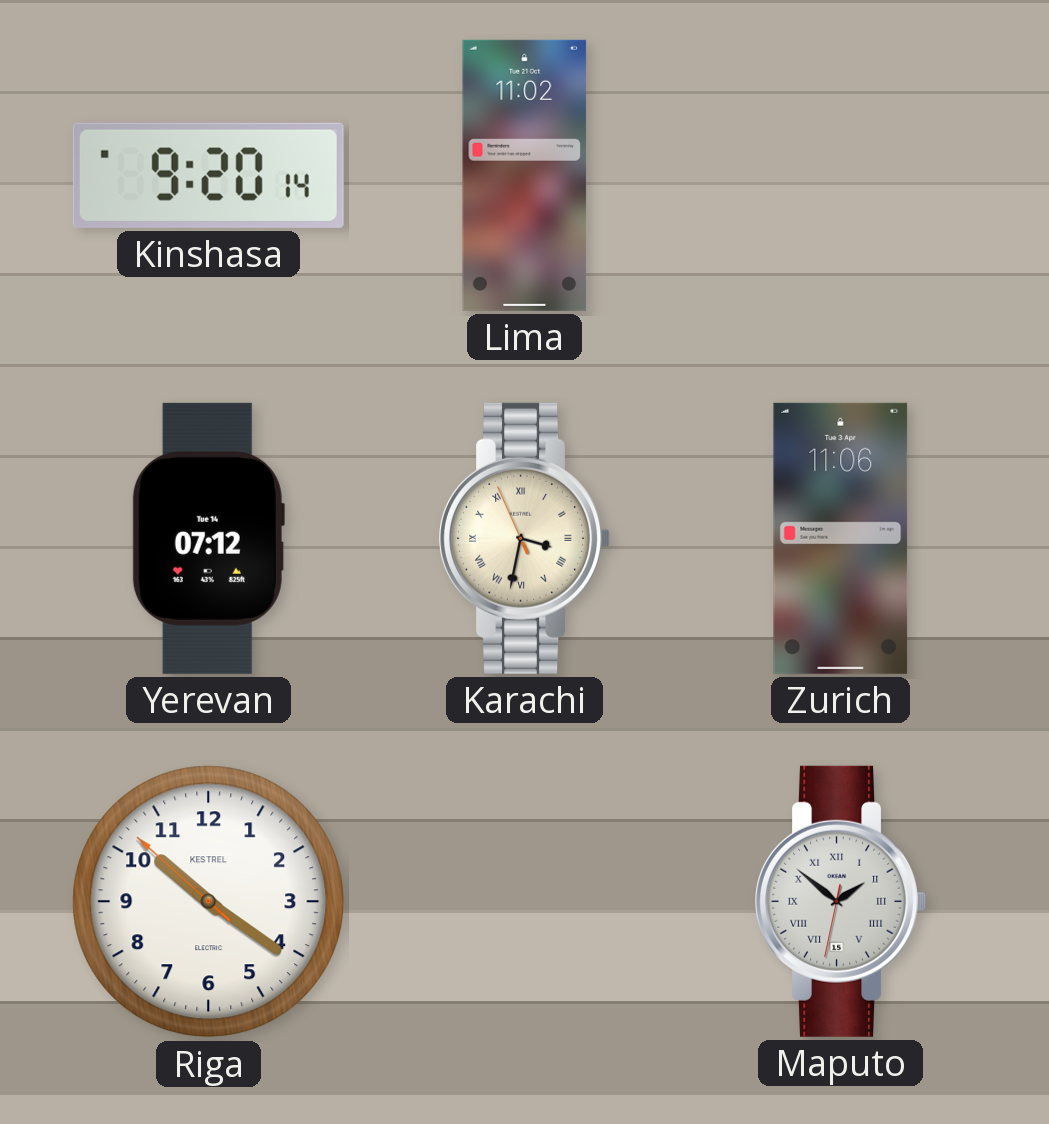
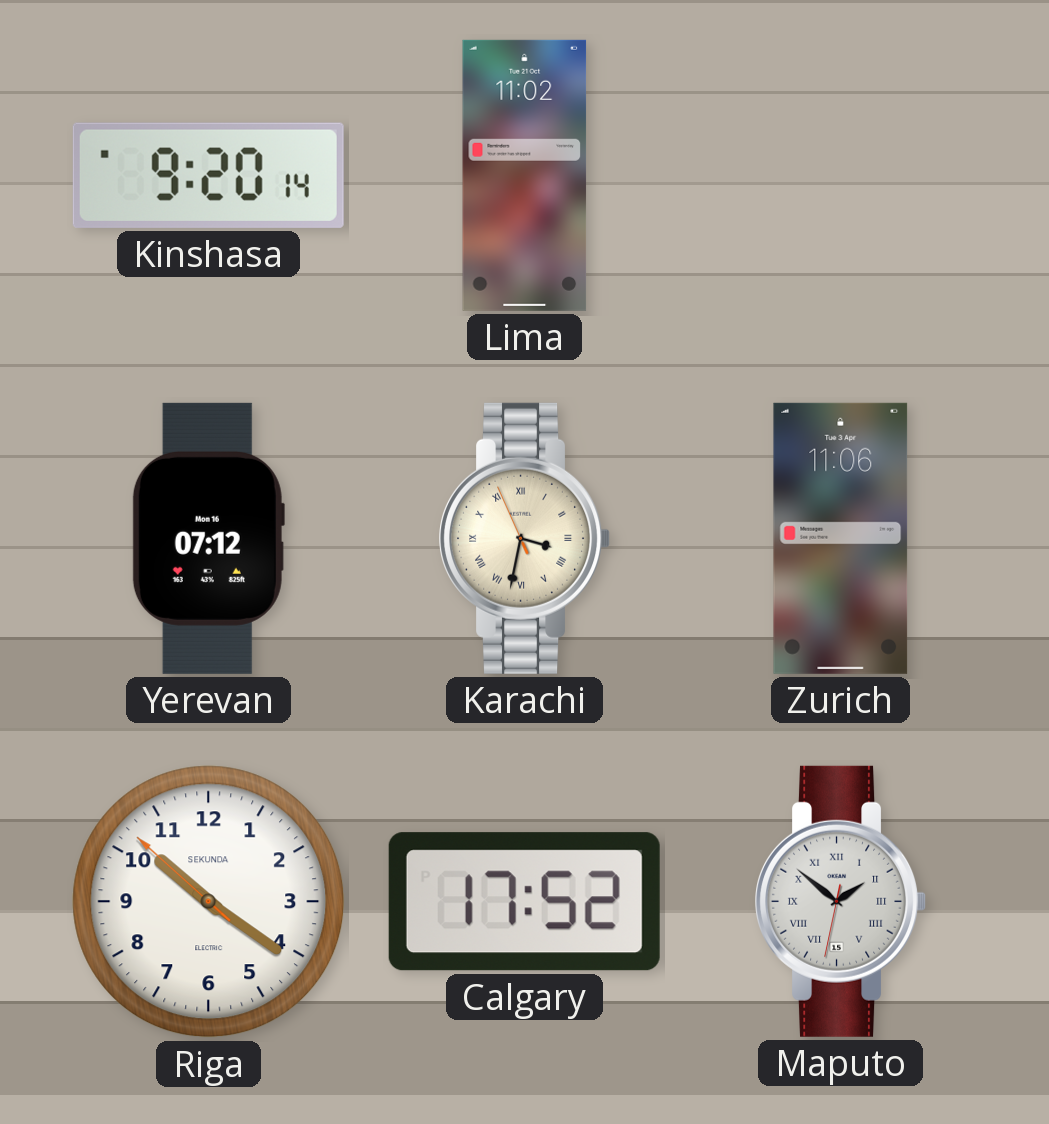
Yerevan date: Tue 14 -> Mon 16
Riga brand: KESTREL -> SEKUNDA
Calgary: none -> 17:52
